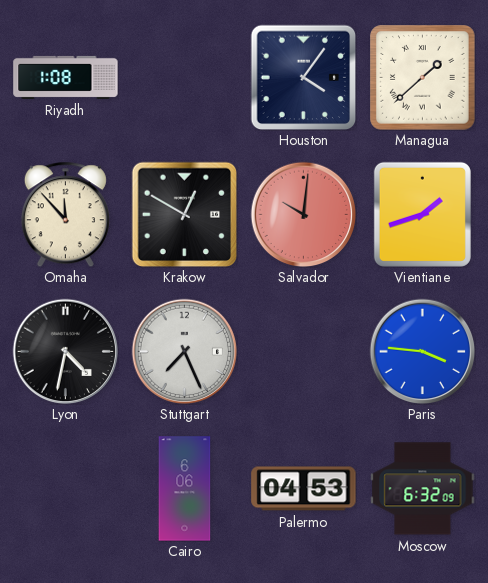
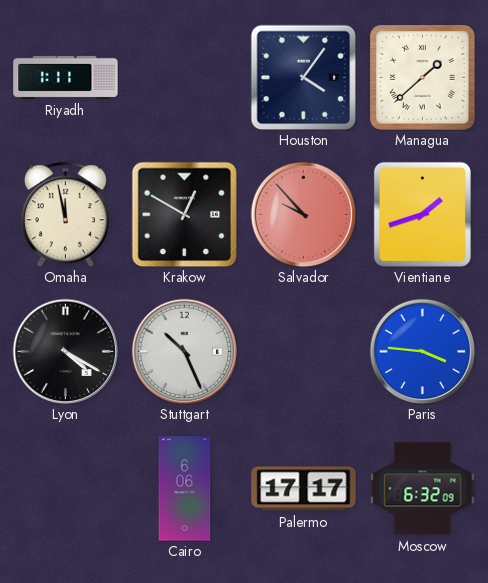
Riyadh: 1:08 -> 1:11
Omaha: 11:53 -> 11:58
Salvador: 10:01 -> 9:53
Lyon: 4:32 -> 4:20
Stuttgart: 7:26 -> 10:26
Palermo: 04:53 -> 17:17
